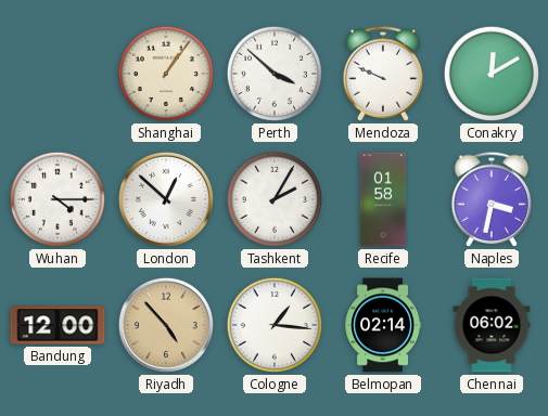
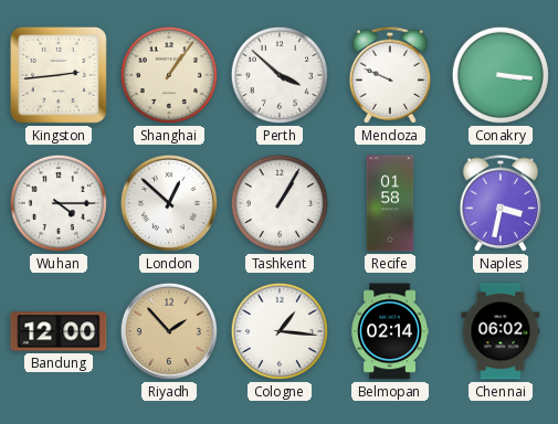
Kingston: none -> 2:44
Conakry: 12:10 -> 3:16
Tashkent: 2:05 -> 1:05
Riyadh: 4:53 -> 1:53
